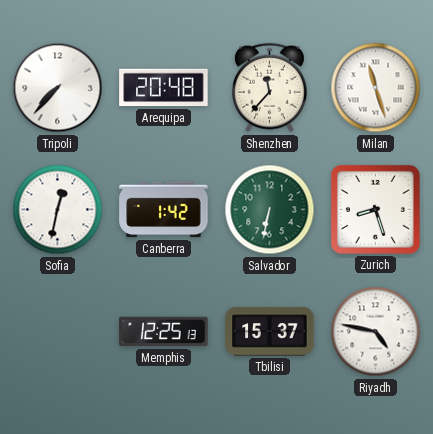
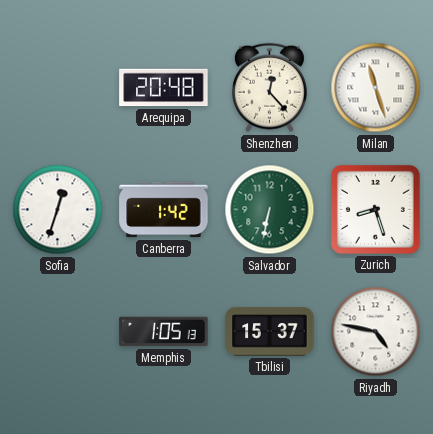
Tripoli: 7:37 -> none
Shenzhen: 11:37 -> 12:23
Sofia: 12:32 -> 12:33
Memphis: 12:25 -> 1:05
